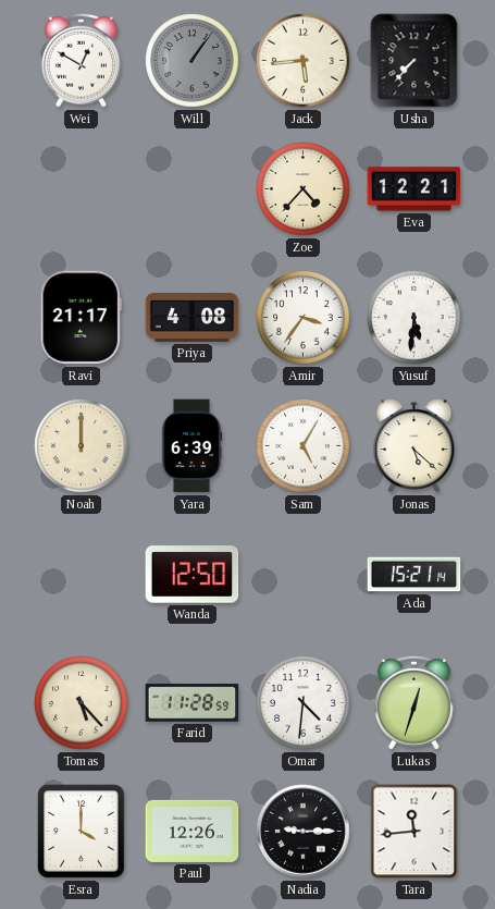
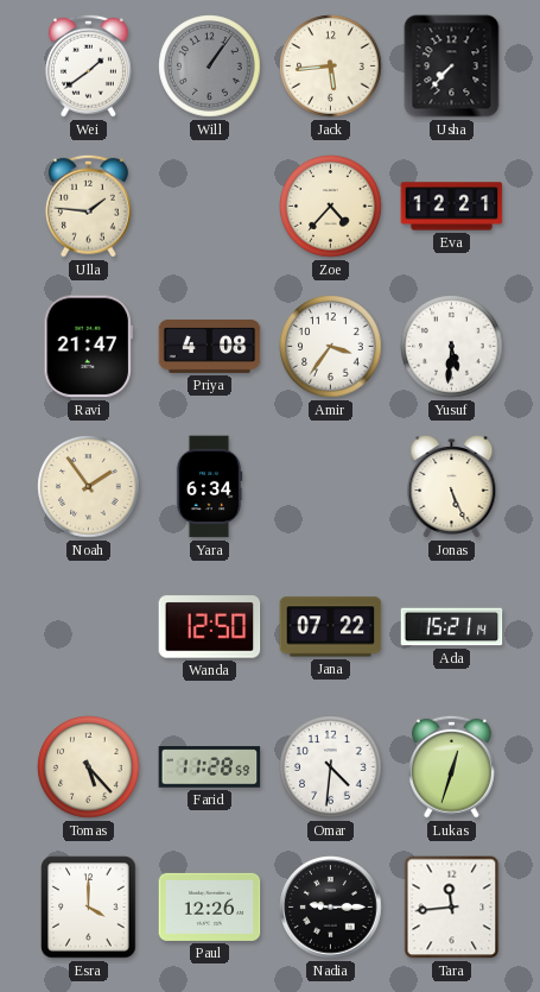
Wei: 12:50 -> 1:39
Ulla: none -> 1:46
Ravi: 21:17 -> 21:47
Noah: 12:00 -> 1:54
Yara: 6:39 -> 6:34
Sam: 5:05 -> none
Jonas: 5:22 -> 5:26
Jana: none -> 07:22
